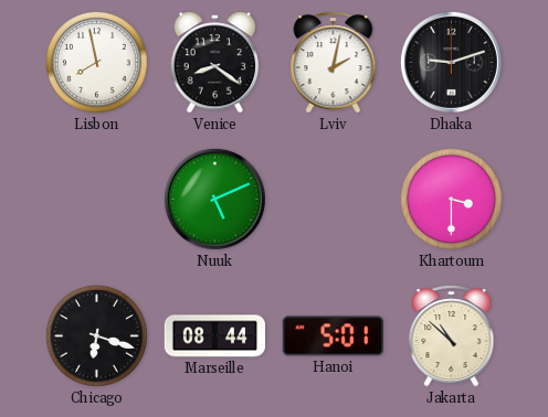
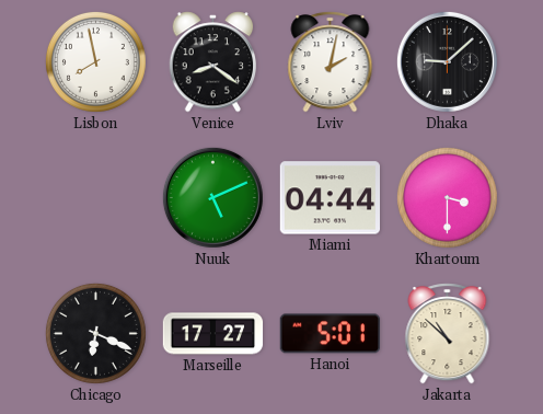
Dhaka: 9:12 -> 9:08
Miami: none -> 04:44
Chicago: 6:18 -> 6:19
Marseille: 08:44 -> 17:27
